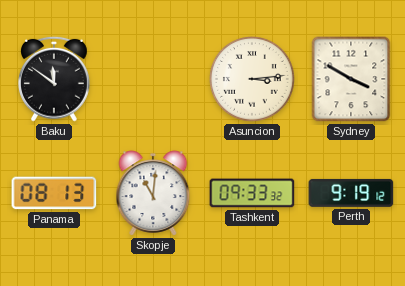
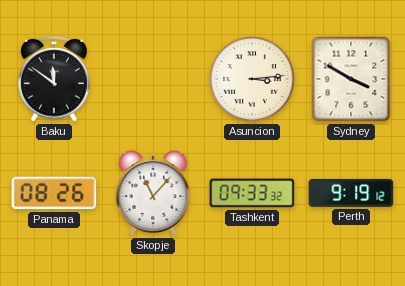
Panama: 08:13 -> 08:26
Skopje: 11:01 -> 11:07
